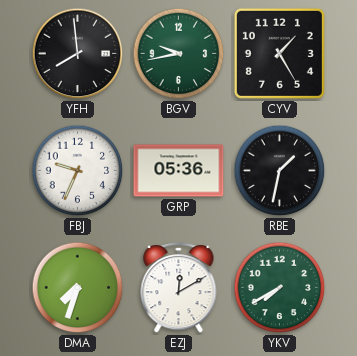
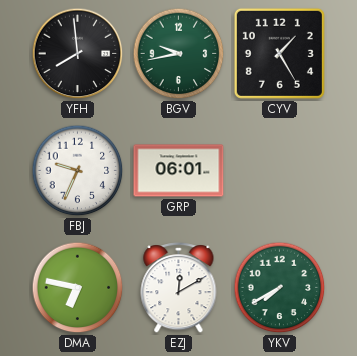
GRP: 05:36 -> 06:01
RBE: 1:32 -> none
DMA: 7:33 -> 6:47
